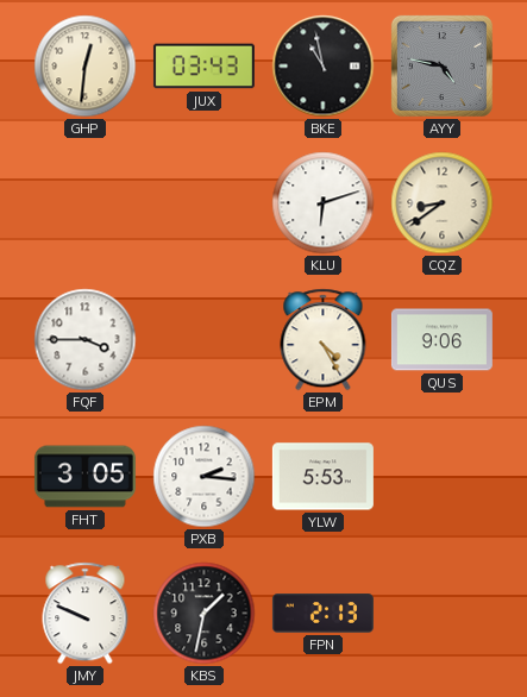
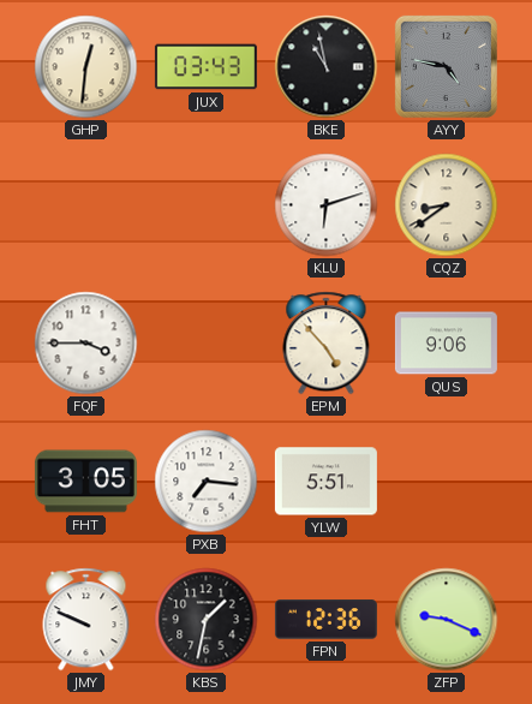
EPM: 4:25 -> 4:53
PXB: 2:16 -> 7:16
YLW: 5:53 -> 5:51
FPN: 2:13 -> 12:36
ZFP: none -> 9:19
